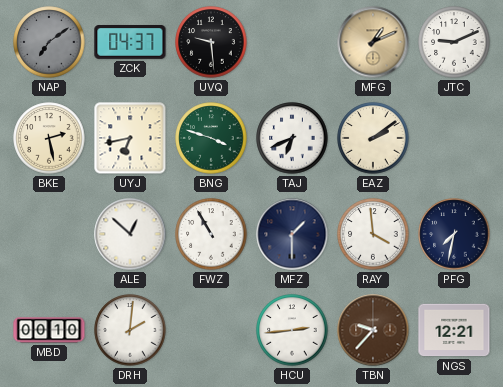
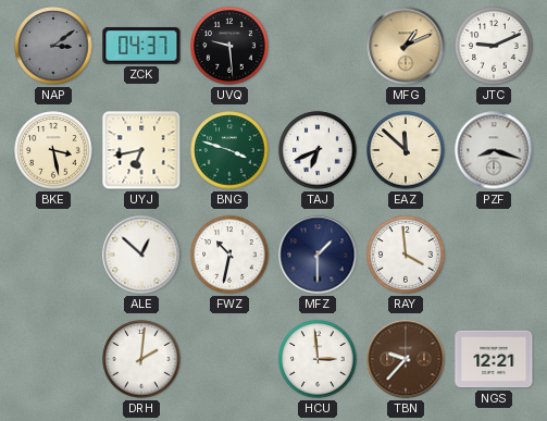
NAP: 7:09 -> 3:09
BKE: 2:28 -> 3:28
EAZ: 2:09 -> 11:52
PZF: none -> 8:18
FWZ: 10:55 -> 10:32
PFG: 7:32 -> none
MBD: 00:10 -> none
HCU: 2:44 -> 2:59
